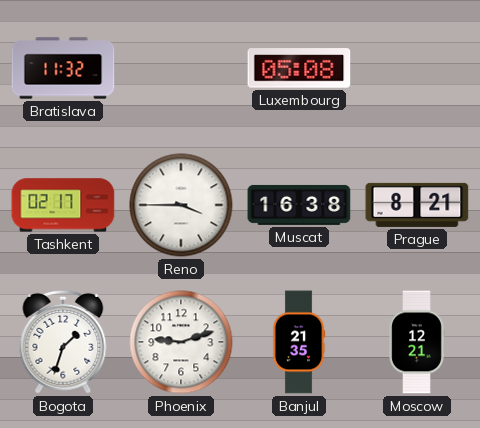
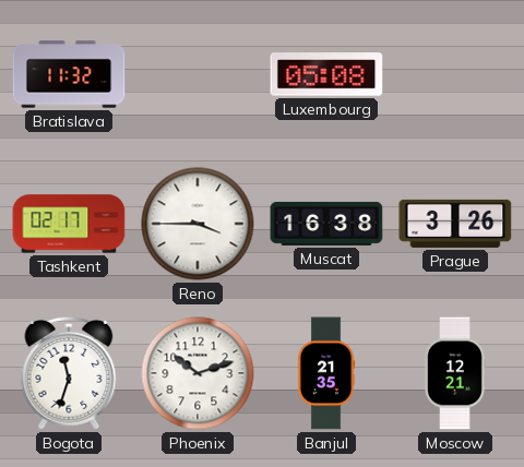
Prague: 8:21 -> 3:26
Bogota: 1:33 -> 11:33
Phoenix: 9:12 -> 10:12
